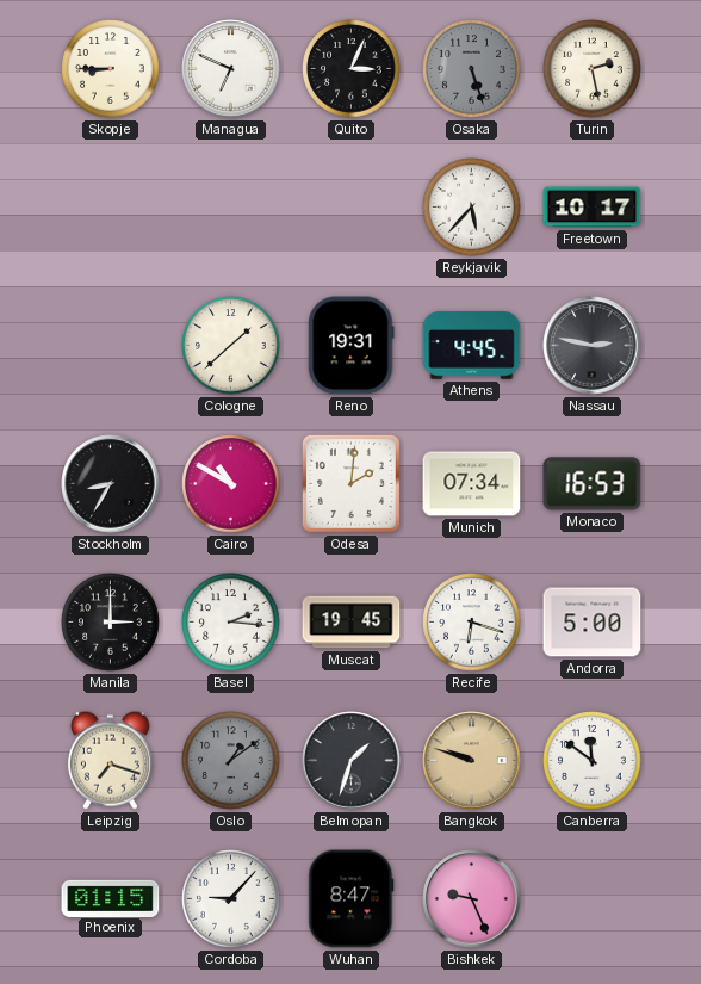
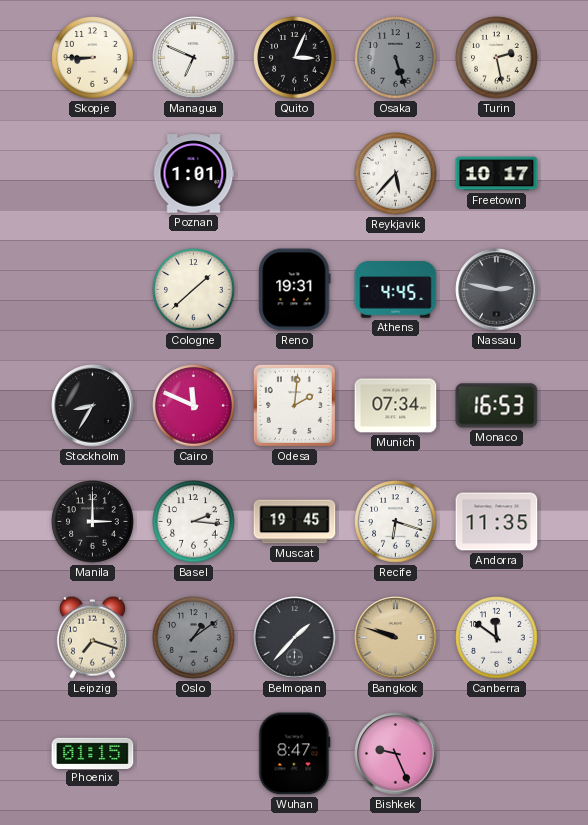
Poznan: none -> 1:01
Cairo: 10:50 -> 11:49
Andorra: 5:00 -> 11:35
Belmopan: 1:33 -> 1:37
Cordoba: 9:07 -> none
